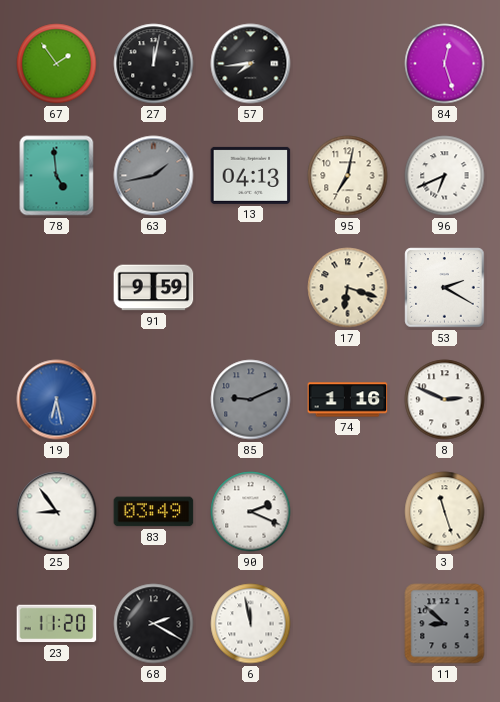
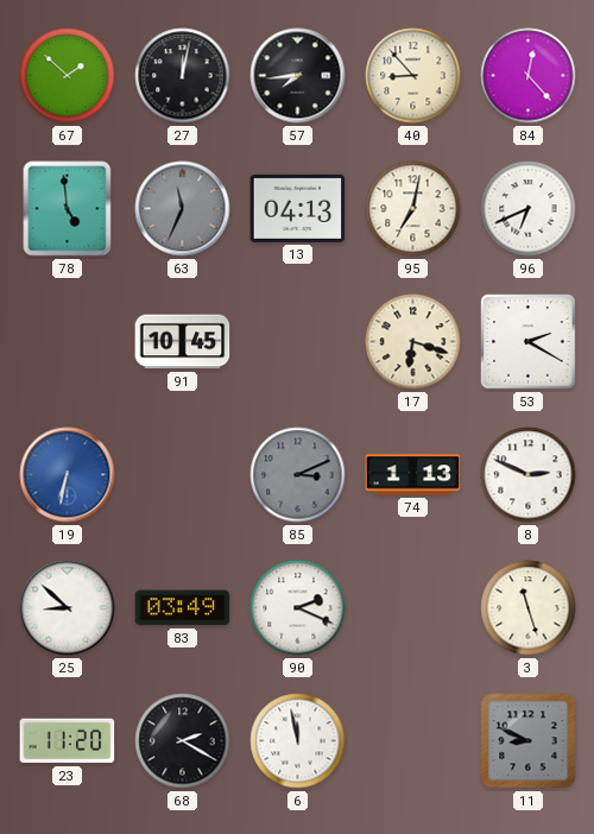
67: 1:54 -> 1:52
40: none -> 8:53
84: 12:27 -> 12:23
63: 1:43 -> 11:34
91: 9:59 -> 10:45
19: 6:28 -> 6:32
85: 9:11 -> 3:11
74: 1:16 -> 1:13
25: 8:54 -> 8:52
11: 8:52 -> 8:49
